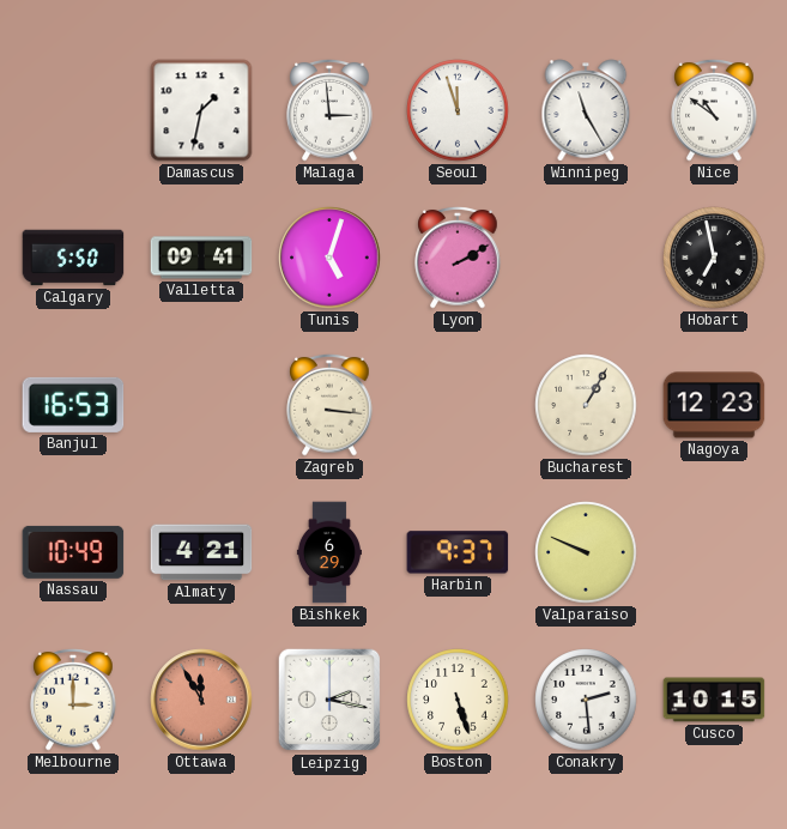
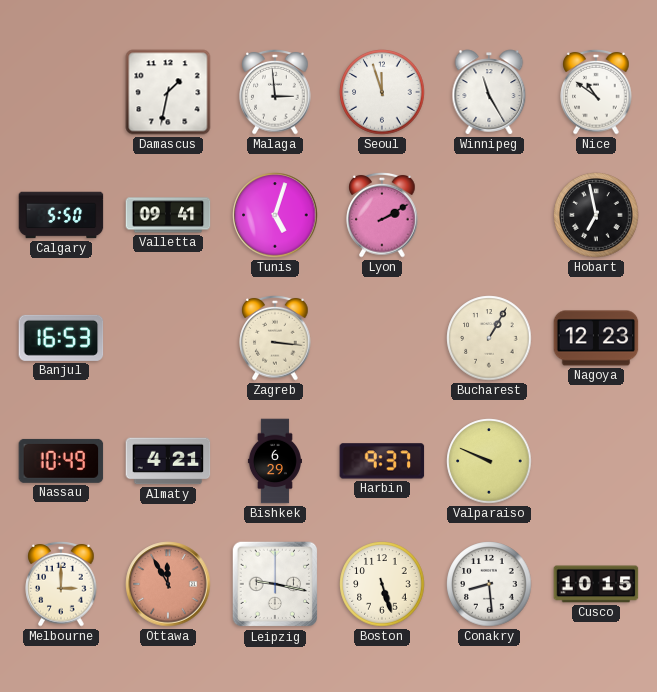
Leipzig: 2:17 -> 9:17
Conakry: 2:29 -> 8:29
